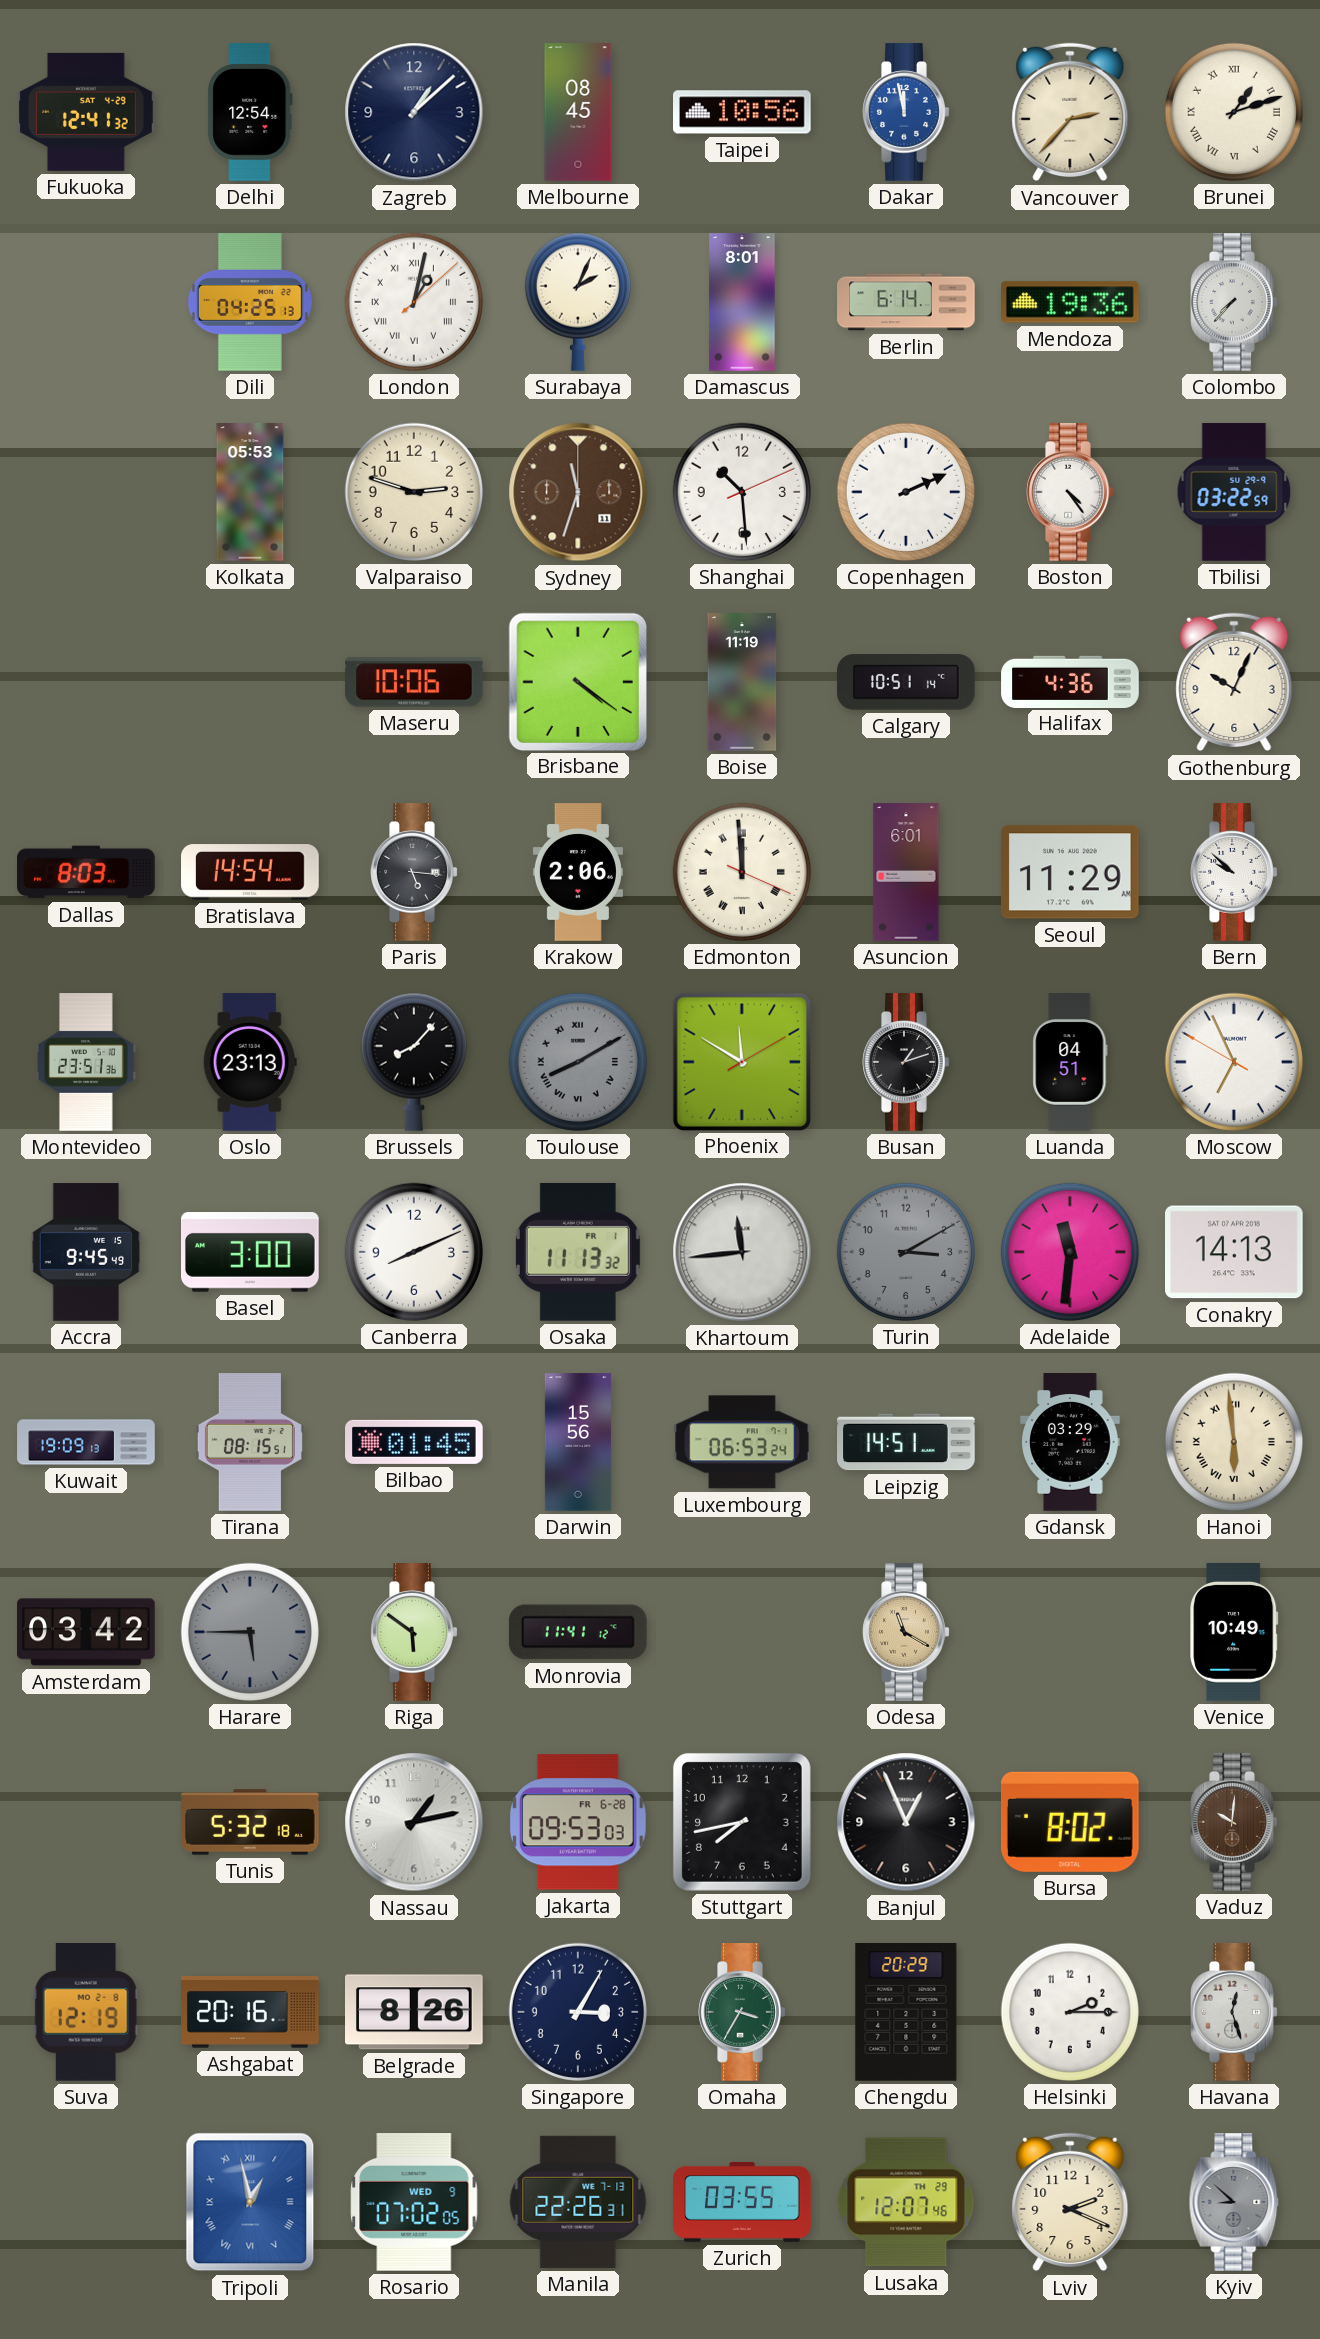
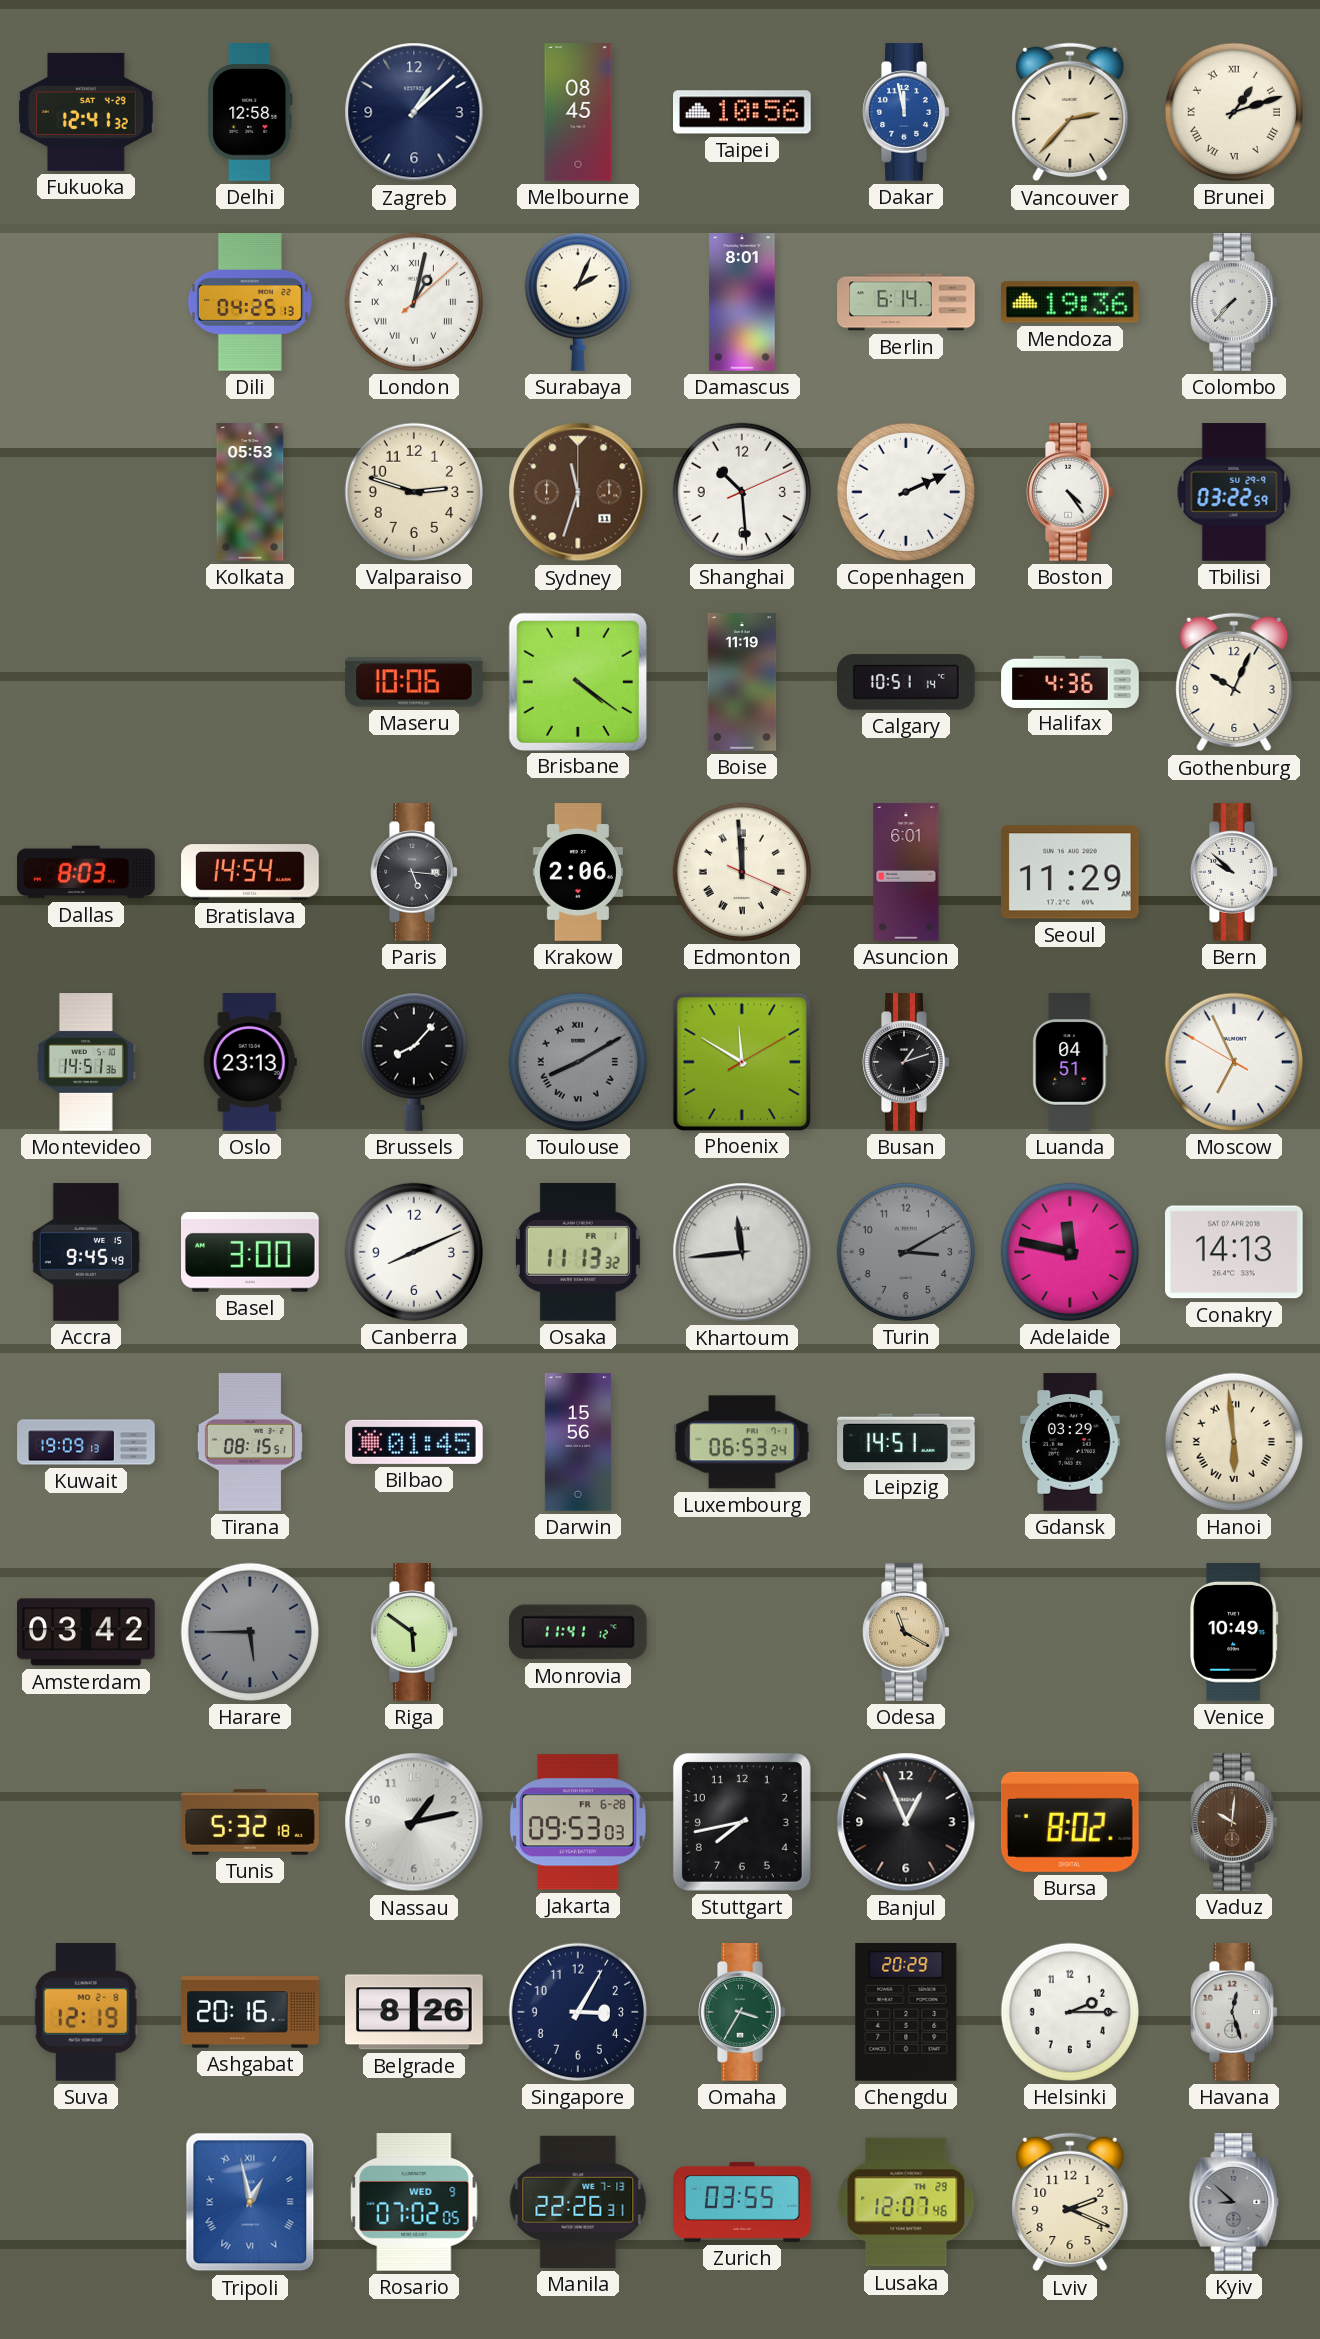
Delhi: 12:54 -> 12:58
Montevideo: 23:51 -> 14:51
Adelaide: 11:31 -> 11:47
